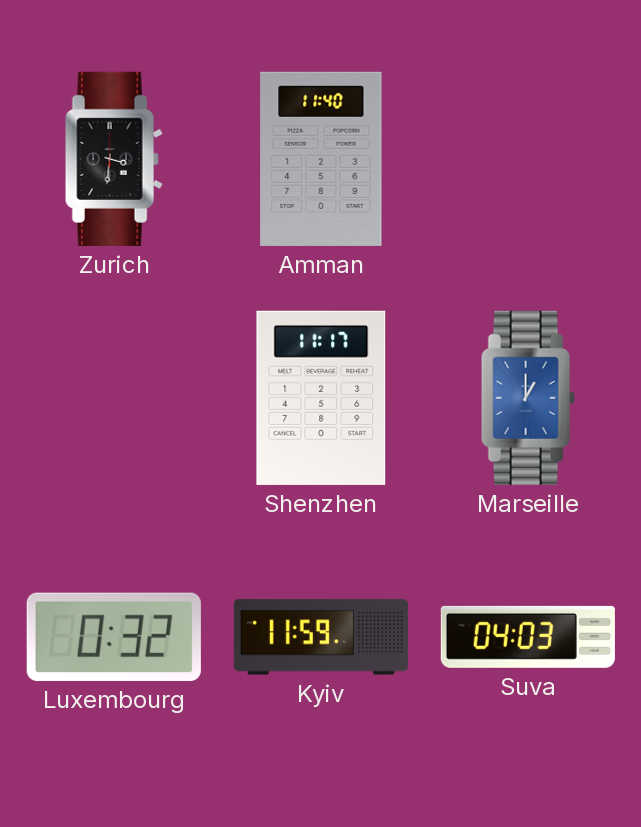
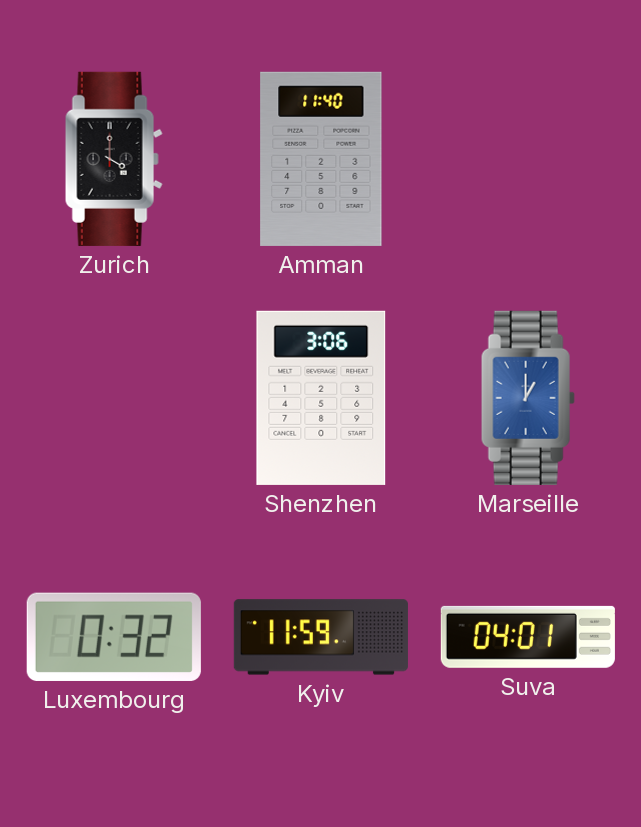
Zurich: 3:31 -> 4:00
Shenzhen: 11:17 -> 3:06
Suva: 04:03 -> 04:01
